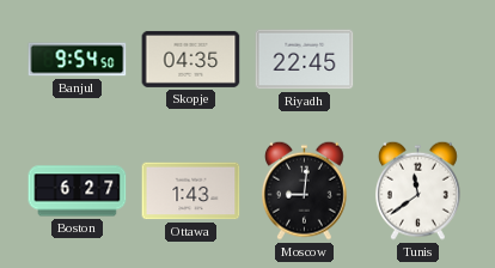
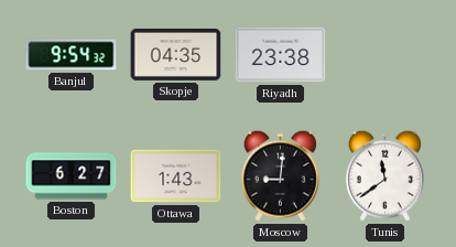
Banjul: 9:54:50 -> 9:54:32
Riyadh: 22:45 -> 23:38
